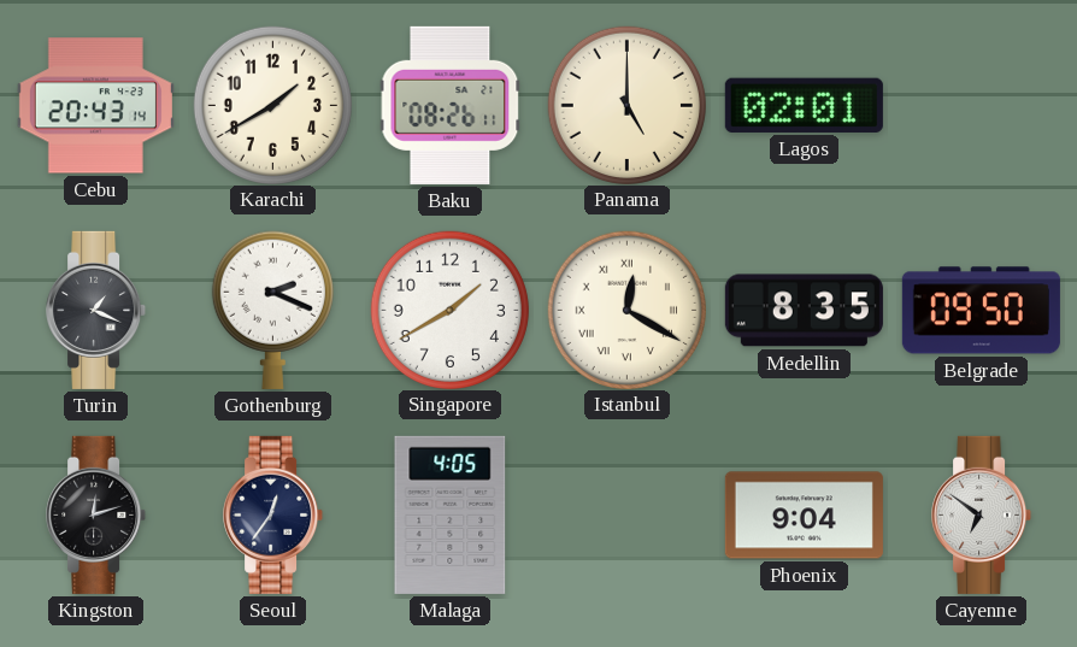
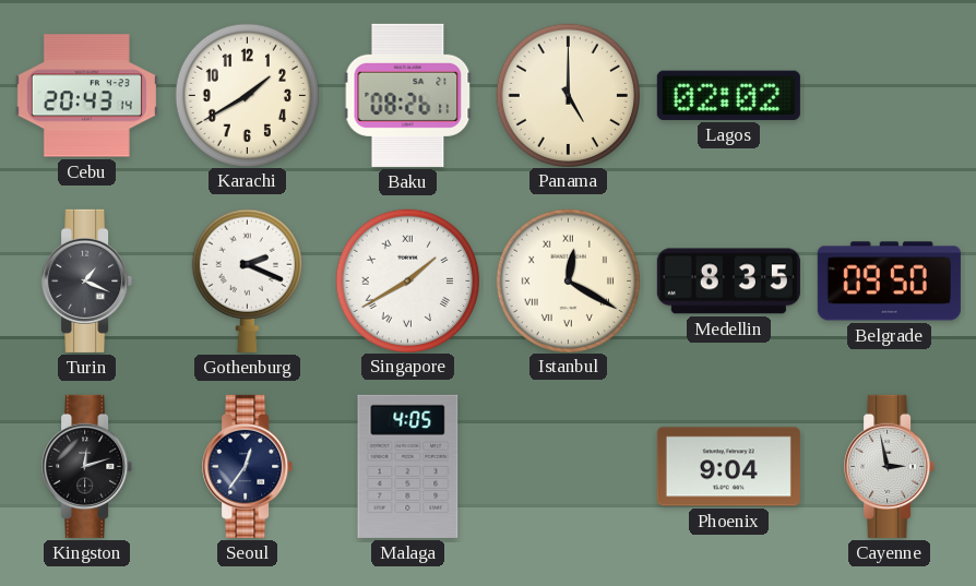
Lagos: 02:01 -> 02:02
Singapore numerals: Arabic -> Roman
Cayenne: 6:51 -> 2:58
